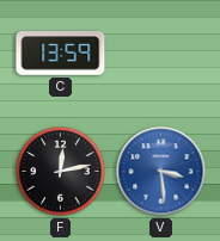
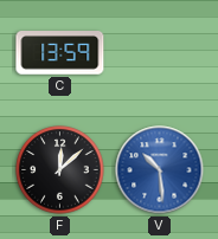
F: 12:13 -> 12:08
V: 3:29 -> 10:29
